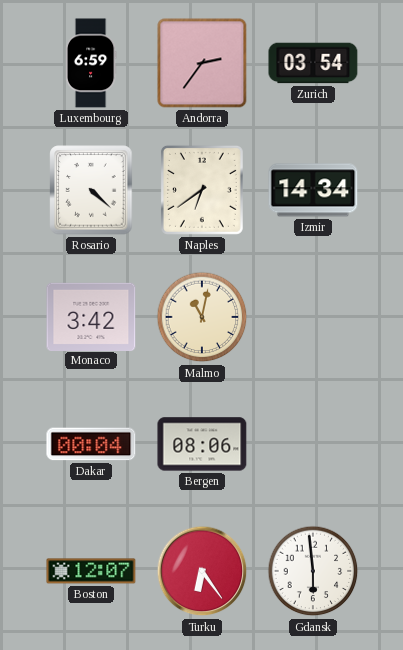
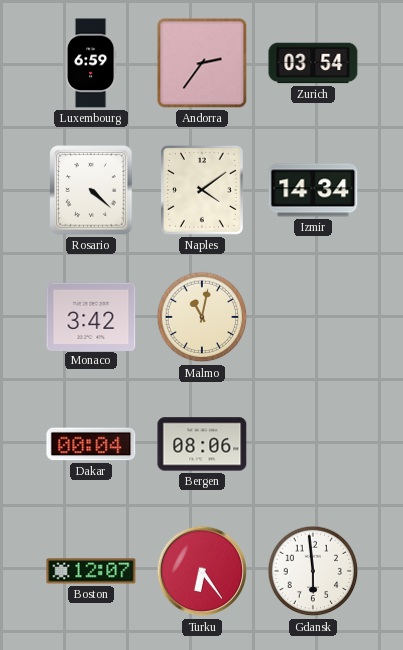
Naples: 6:39 -> 4:09
